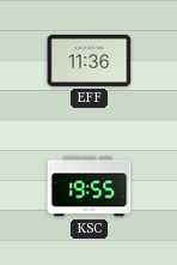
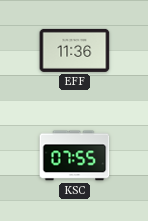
KSC: 19:55 -> 07:55
